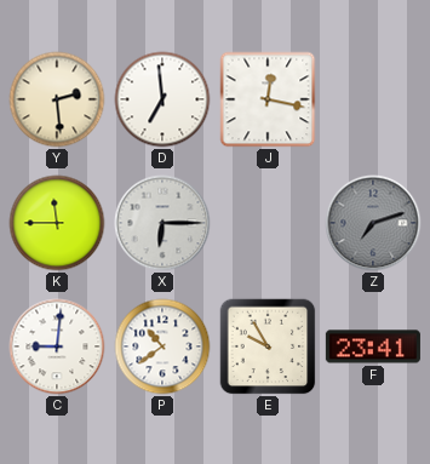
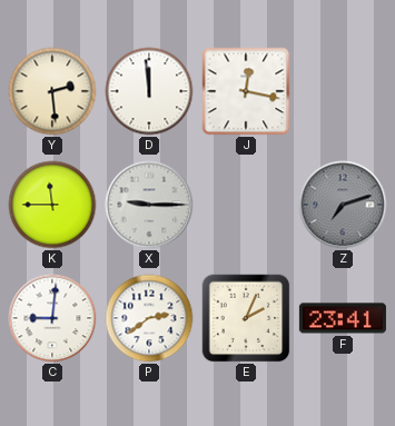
D: 6:59 -> 11:59
X: 6:15 -> 9:15
P: 10:39 -> 2:39
E: 9:55 -> 2:04
